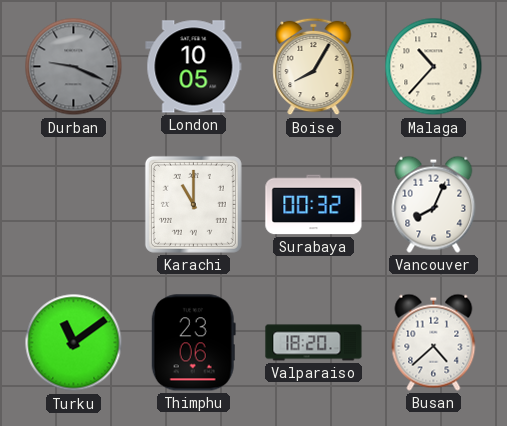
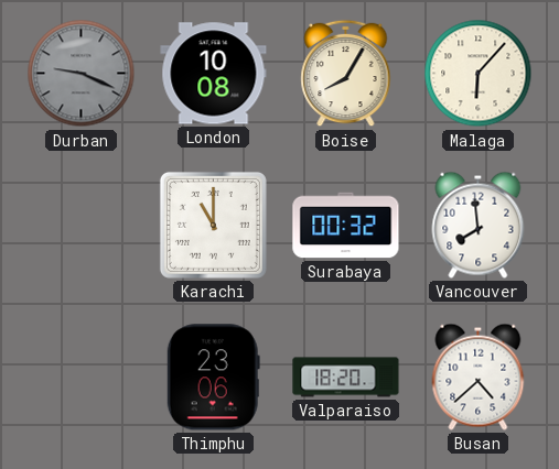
London: 10:05 -> 10:08
Malaga: 10:37 -> 6:07
Vancouver: 8:04 -> 7:59
Turku: 11:09 -> none
